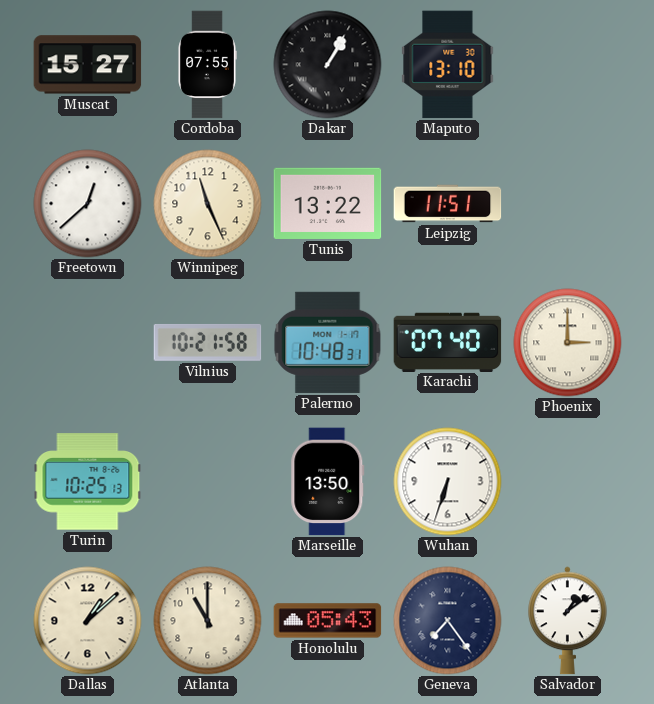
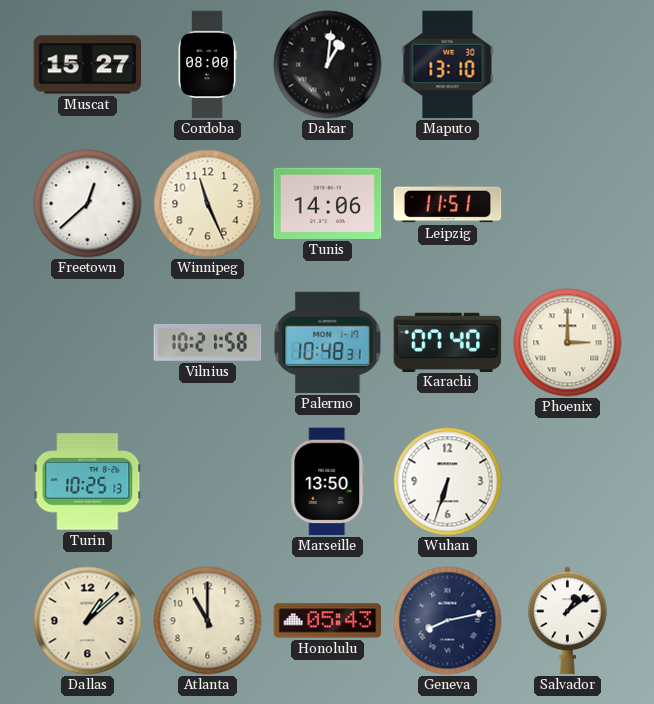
Cordoba: 07:55 -> 08:00
Dakar: 1:05 -> 1:01
Tunis: 13:22 -> 14:06
Geneva: 7:24 -> 8:13
